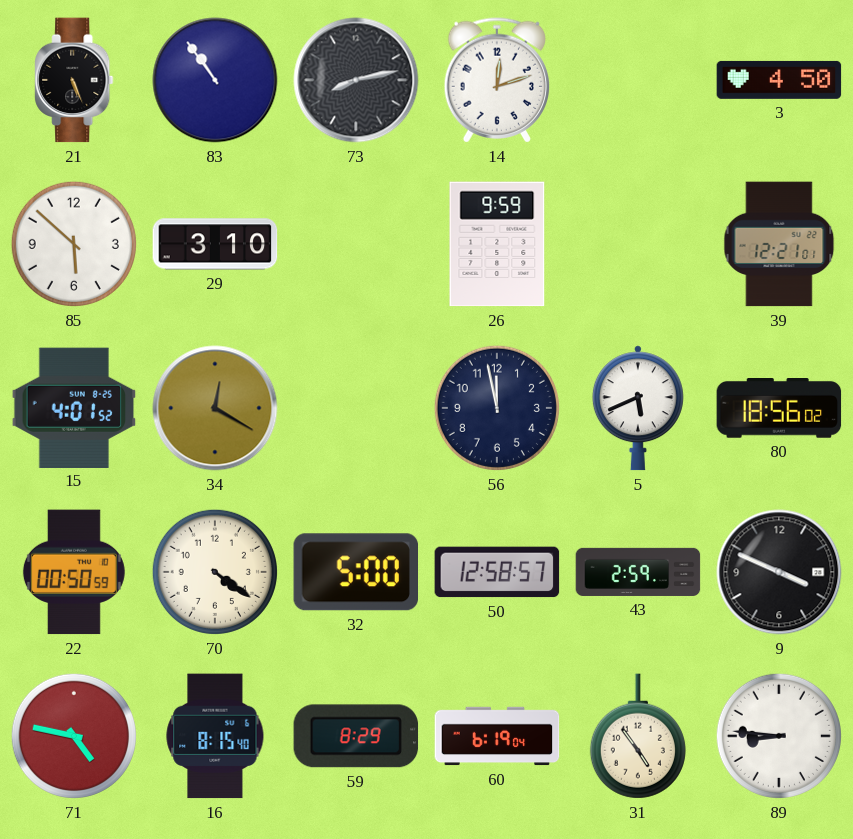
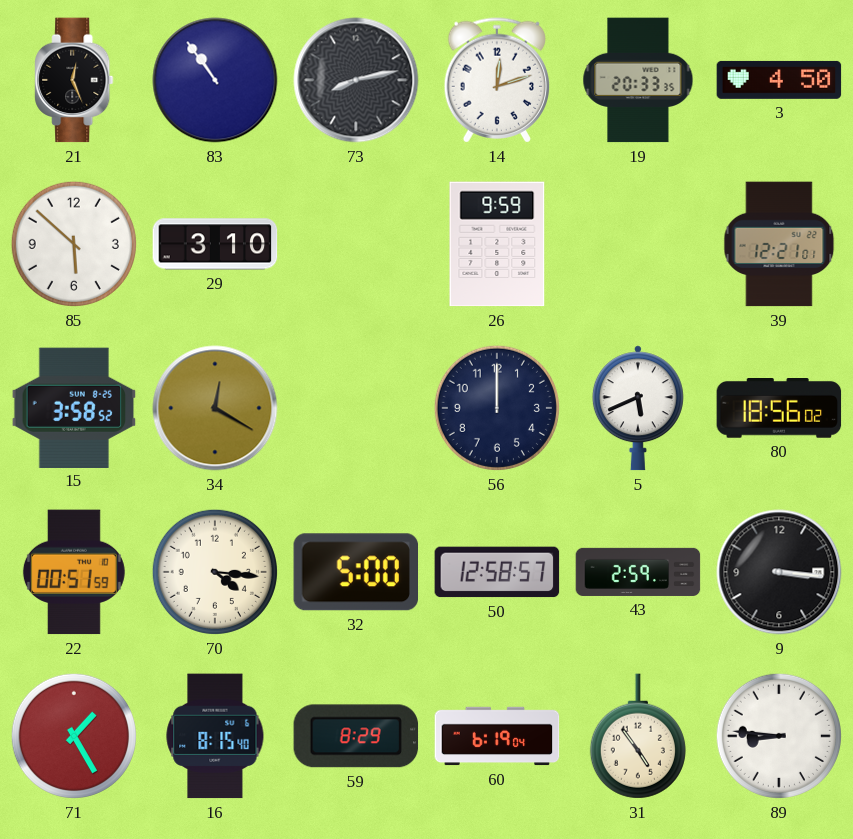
21: 5:26 -> 12:26
19: none -> 20:33
15: 4:01 -> 3:58
56: 11:58 -> 12:00
22: 00:50 -> 00:51
70: 4:21 -> 4:16
9: 3:49 -> 3:16
71: 4:47 -> 1:25
